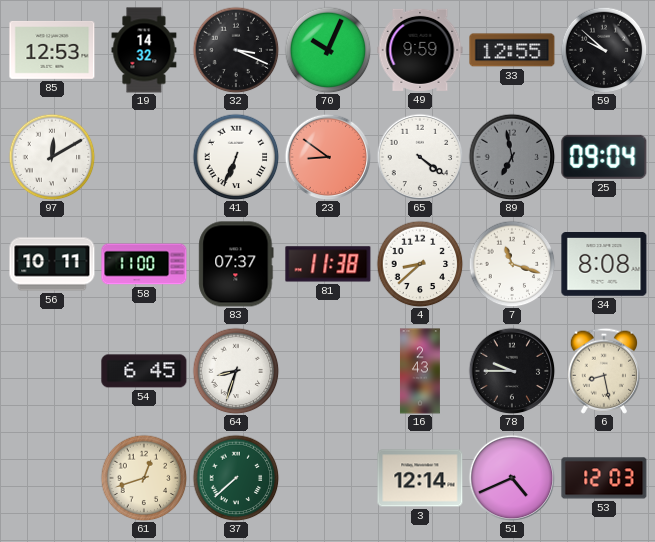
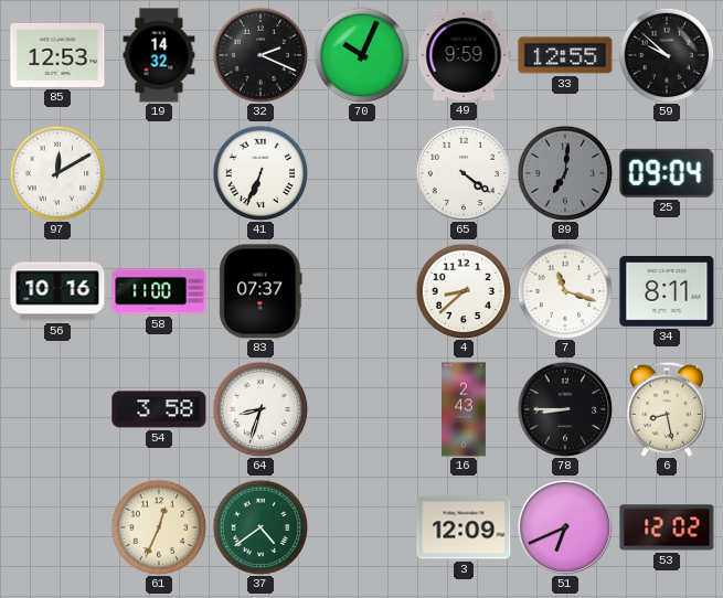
32: 3:19 -> 2:19
23: 8:51 -> none
89: 6:58 -> 7:01
56: 10:11 -> 10:16
81: 11:38 -> none
34: 8:08 -> 8:11
54: 6:45 -> 3:58
78: 9:45 -> 8:45
61: 12:42 -> 12:34
37: 7:38 -> 4:39
3: 12:14 -> 12:09
51: 4:41 -> 6:41
53: 12:03 -> 12:02
